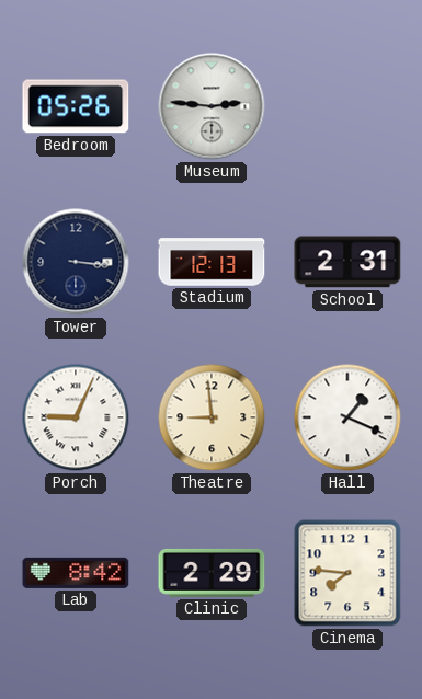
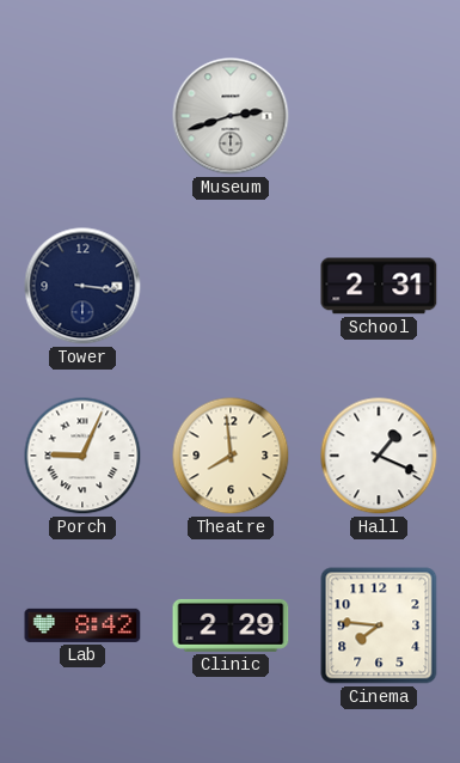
Bedroom: 05:26 -> none
Museum: 2:46 -> 2:42
Stadium: 12:13 -> none
Theatre: 8:59 -> 7:59
